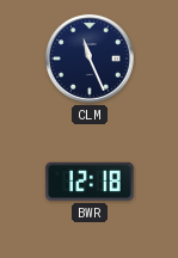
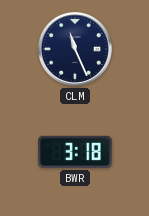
BWR: 12:18 -> 3:18
